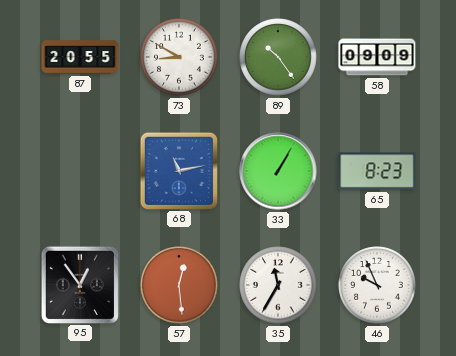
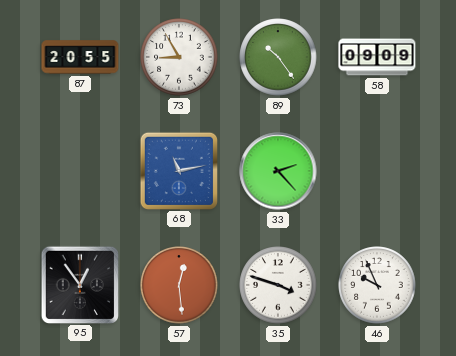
73: 8:50 -> 8:55
33: 1:05 -> 2:23
65: 8:23 -> none
35: 11:35 -> 3:48
